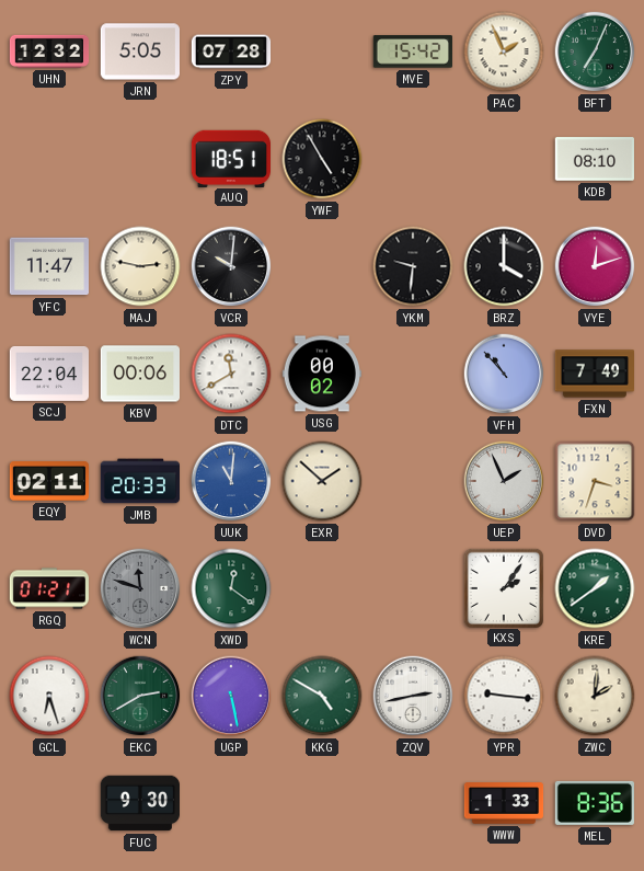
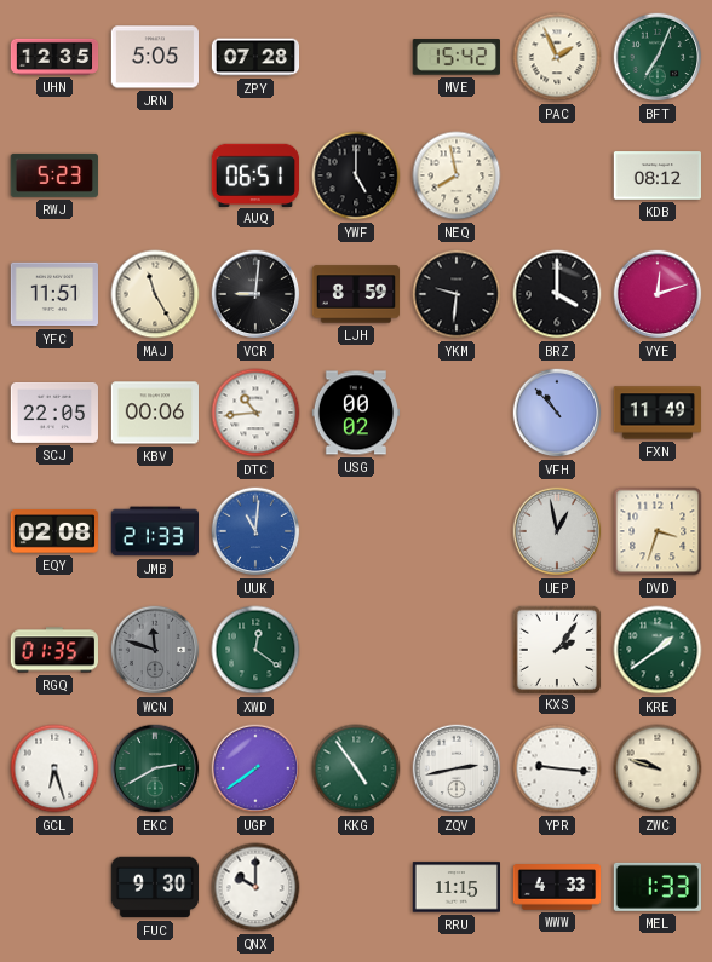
UHN: 12:32 -> 12:35
RWJ: none -> 5:23
AUQ: 18:51 -> 06:51
YWF: 4:55 -> 5:00
NEQ: none -> 7:58
KDB: 08:10 -> 08:12
YFC: 11:47 -> 11:51
MAJ: 2:47 -> 11:25
VCR: 10:01 -> 9:01
LJH: none -> 8:59
SCJ: 22:04 -> 22:05
DTC: 11:40 -> 10:44
FXN: 7:49 -> 11:49
EQY: 02:11 -> 02:08
JMB: 20:33 -> 21:33
EXR: 1:52 -> none
UEP: 1:56 -> 12:58
RGQ: 01:21 -> 01:35
UGP: 5:28 -> 7:39
KKG: 4:50 -> 4:54
ZWC: 2:01 -> 9:48
QNX: none -> 10:00
RRU: none -> 11:15
WWW: 1:33 -> 4:33
MEL: 8:36 -> 1:33
